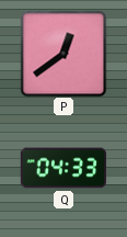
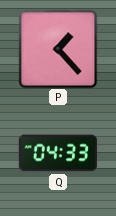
P: 12:39 -> 1:23
